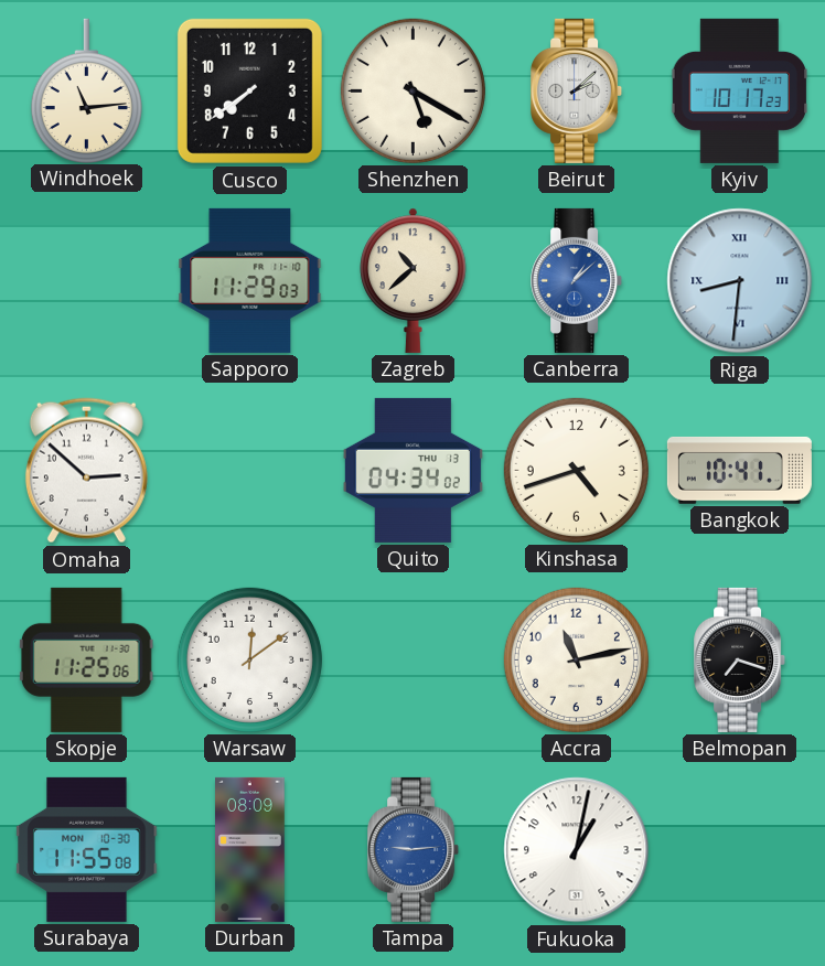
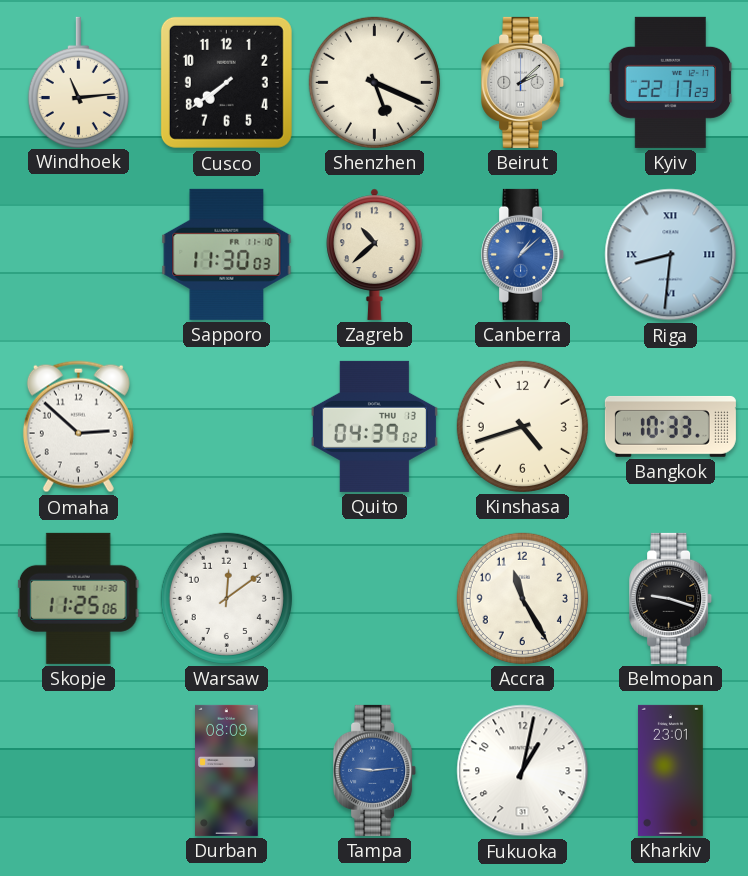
Shenzhen: 5:20 -> 5:19
Kyiv: 10:17 -> 22:17
Sapporo: 11:29 -> 11:30
Quito: 04:34 -> 04:39
Bangkok: 10:41 -> 10:33
Accra: 11:13 -> 11:25
Belmopan: 7:18 -> 9:18
Surabaya: 11:55 -> none
Kharkiv: none -> 23:01
